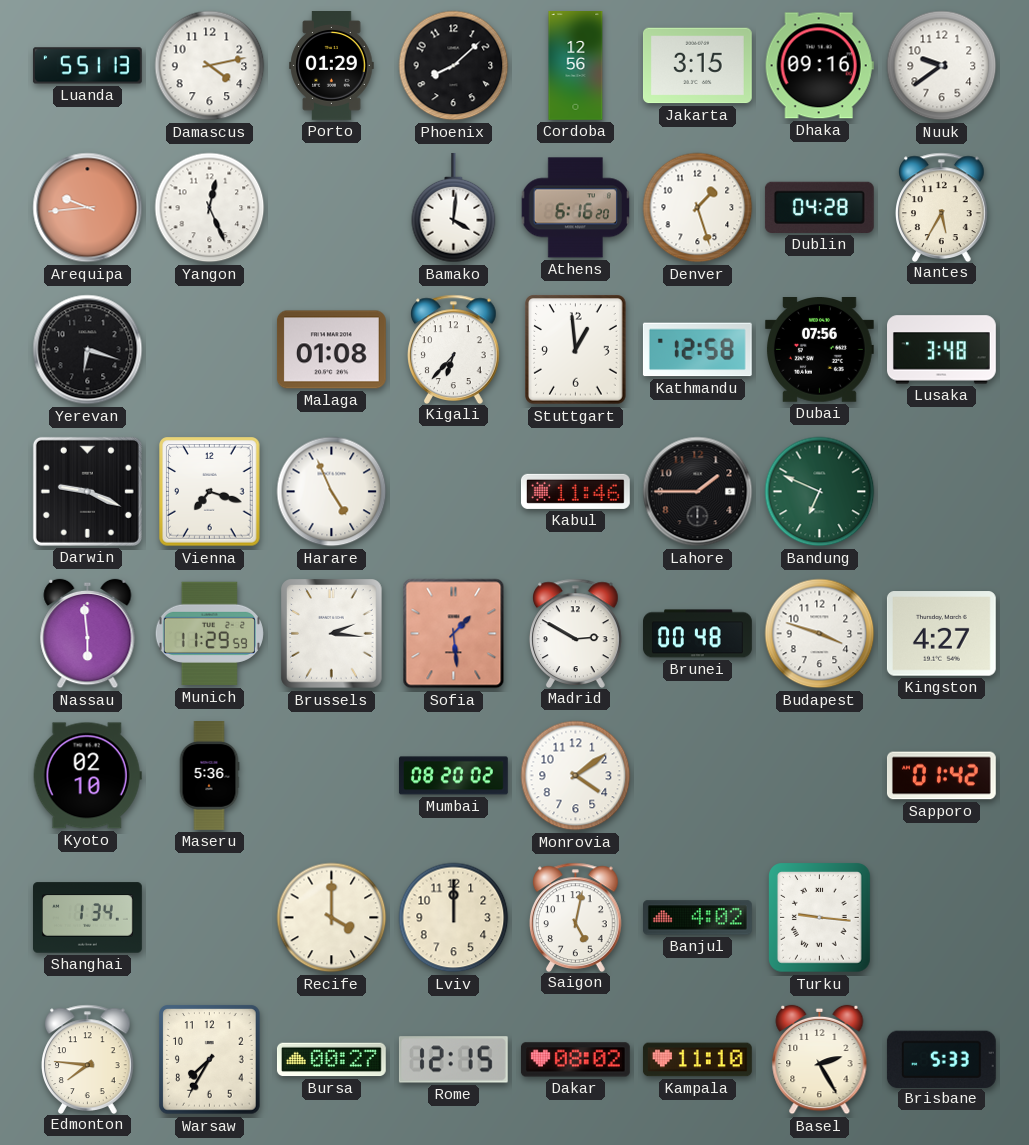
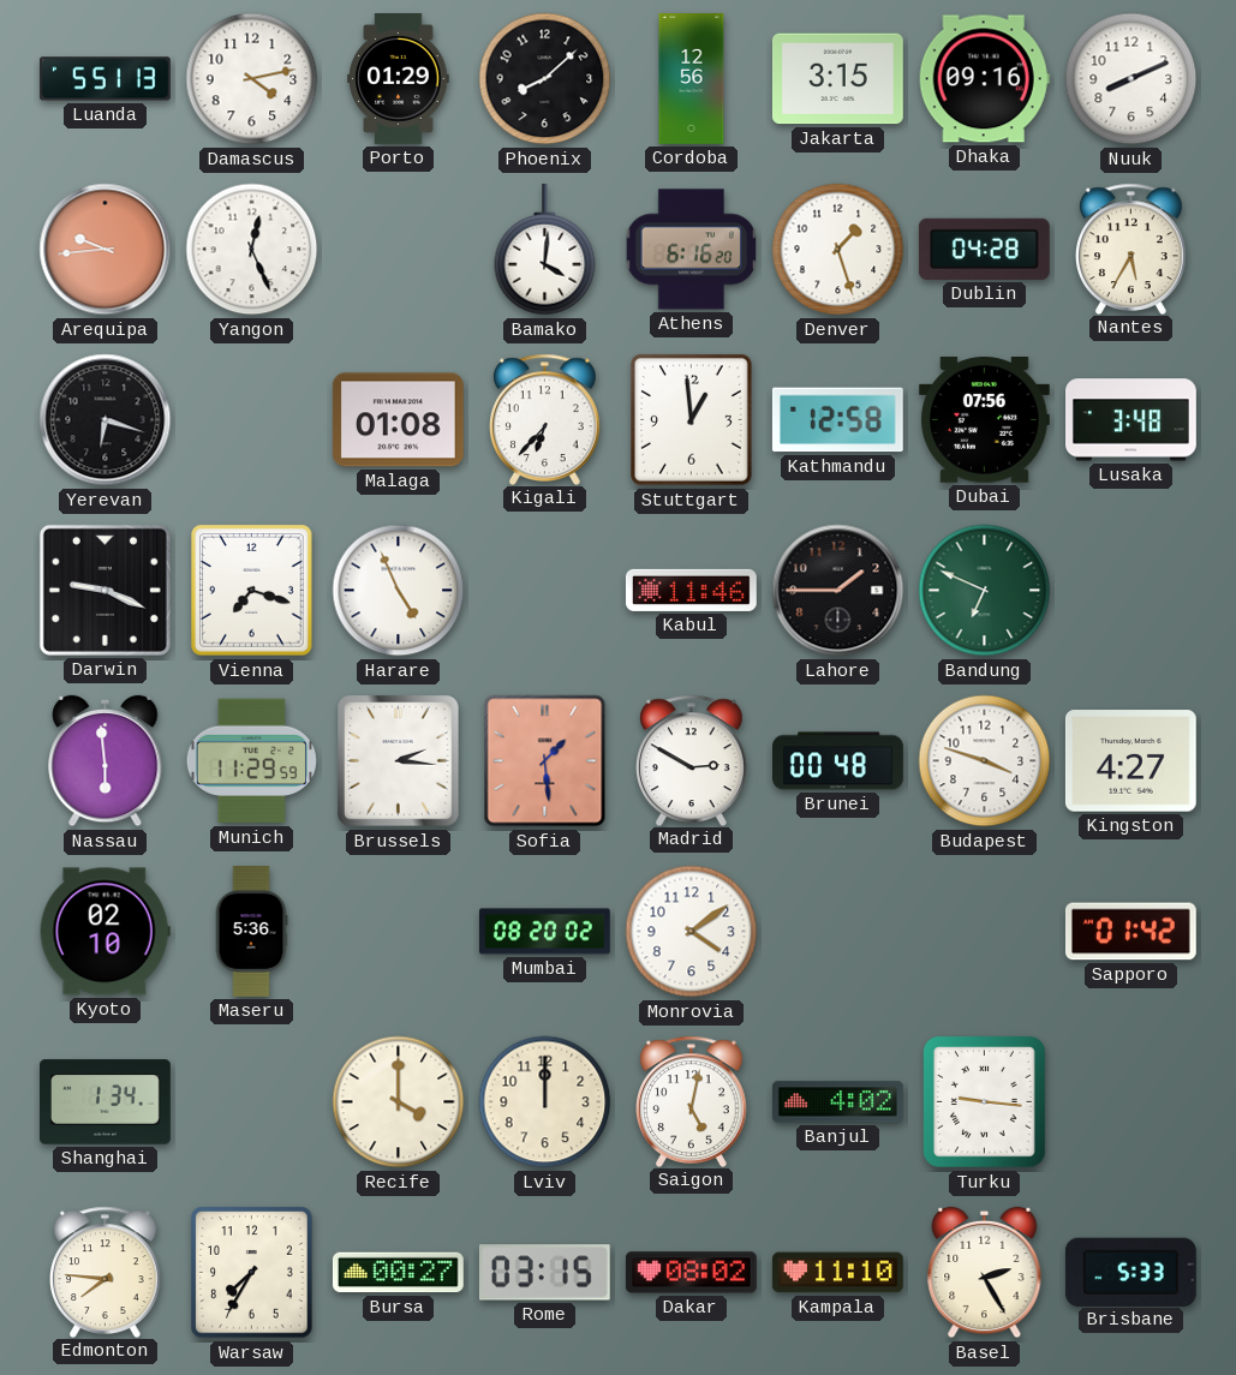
Nuuk: 9:39 -> 8:11
Rome: 12:15 -> 03:15
